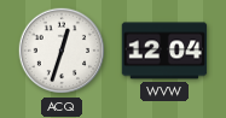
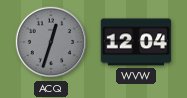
ACQ dial: white -> grey
